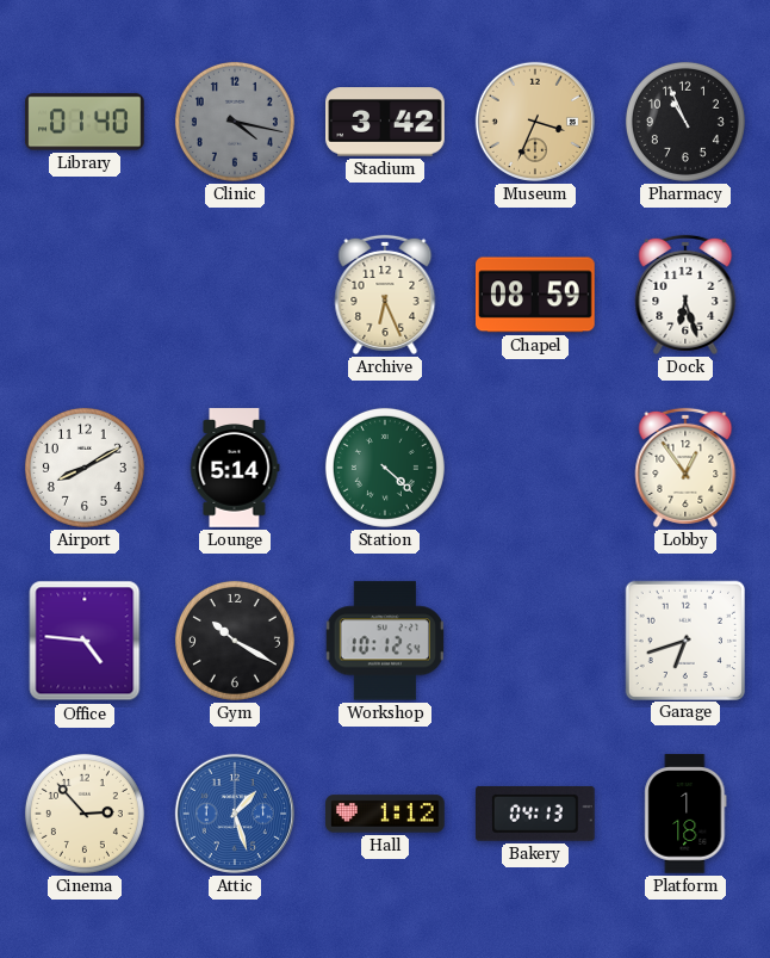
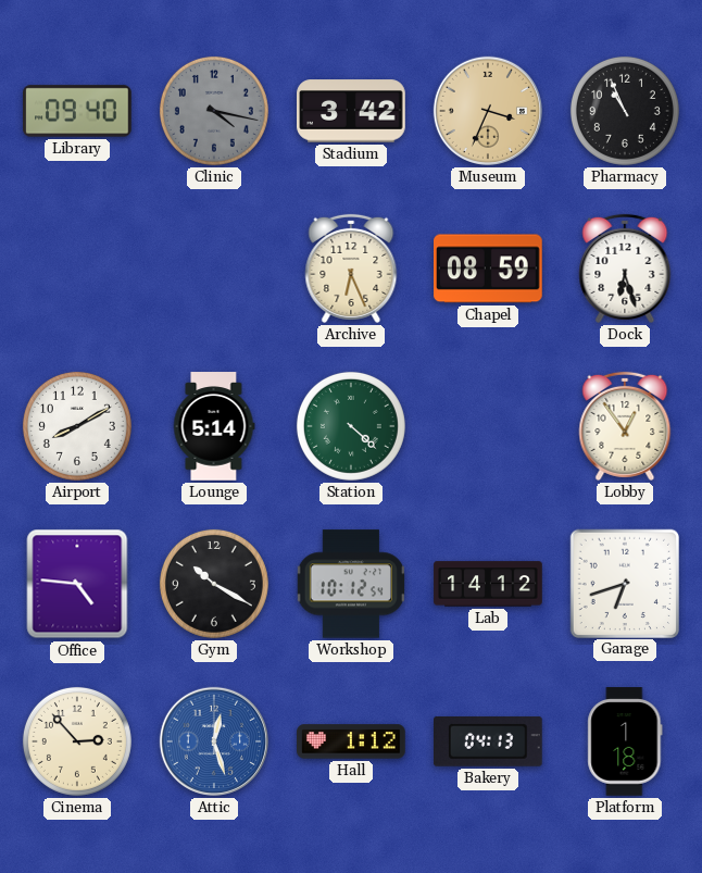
Library: 01:40 -> 09:40
Lab: none -> 14:12
Attic: 1:27 -> 12:27
